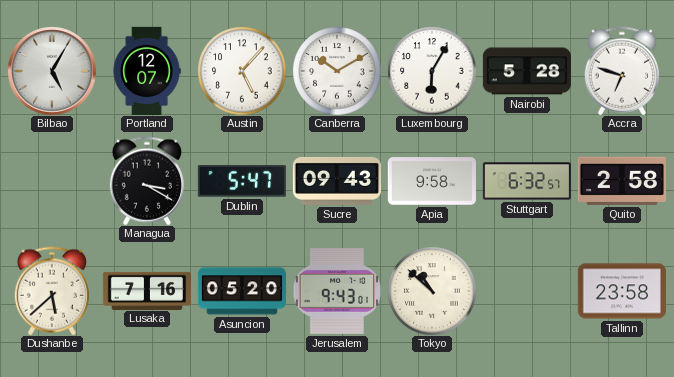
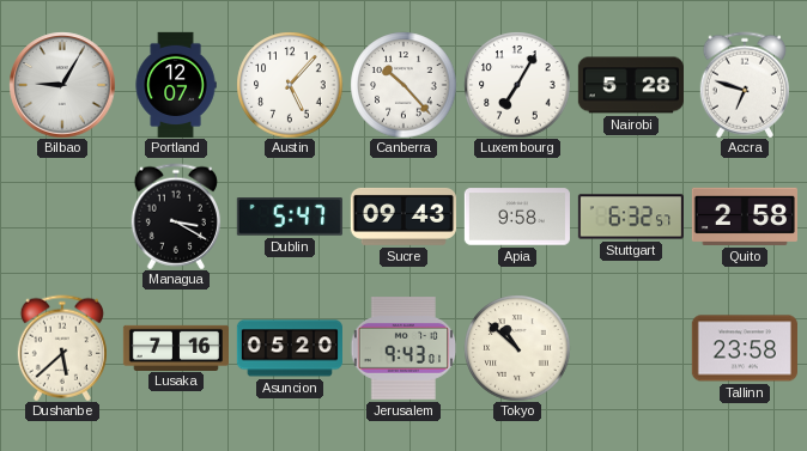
Bilbao: 5:05 -> 9:05
Canberra: 10:10 -> 10:23
Luxembourg: 6:05 -> 7:05
